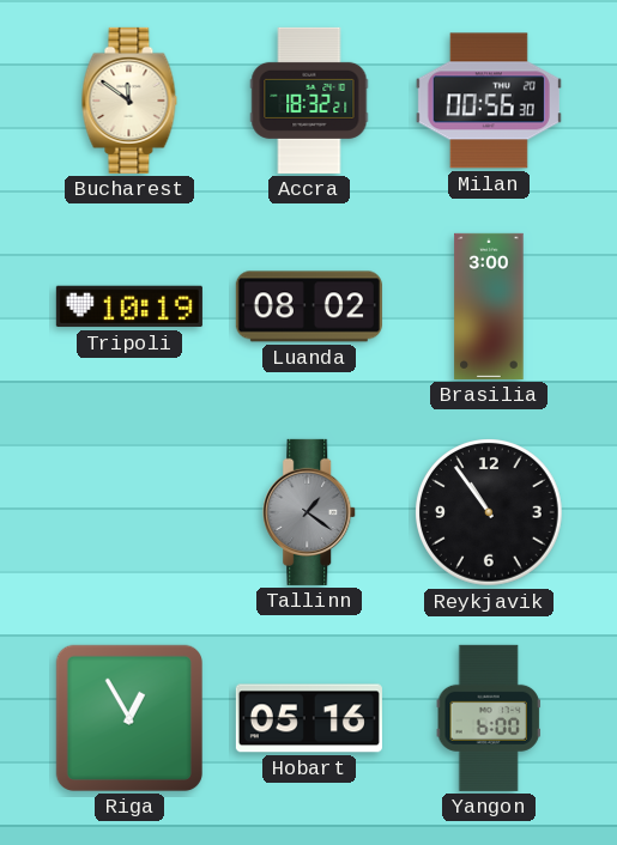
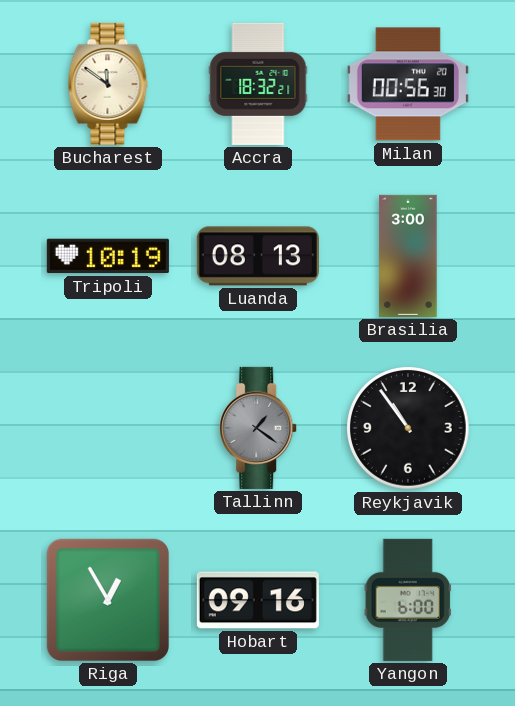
Luanda: 08:02 -> 08:13
Hobart: 05:16 -> 09:16
